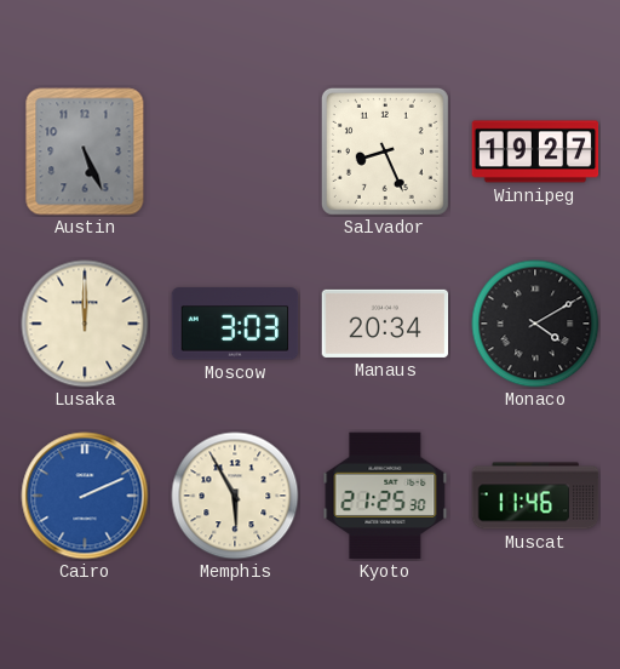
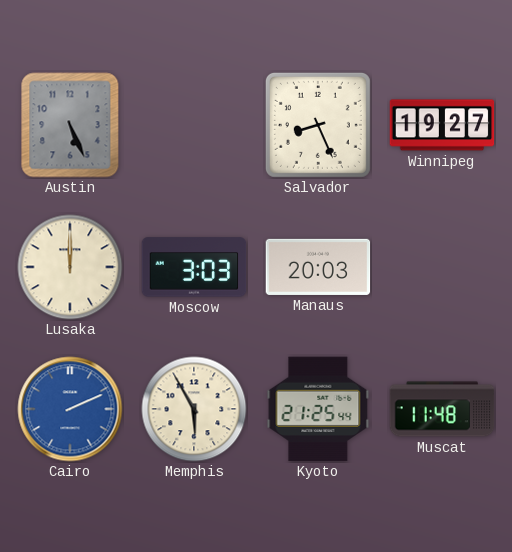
Manaus: 20:34 -> 20:03
Monaco: 4:10 -> none
Kyoto: 21:25:30 -> 21:25:44
Muscat: 11:46 -> 11:48
